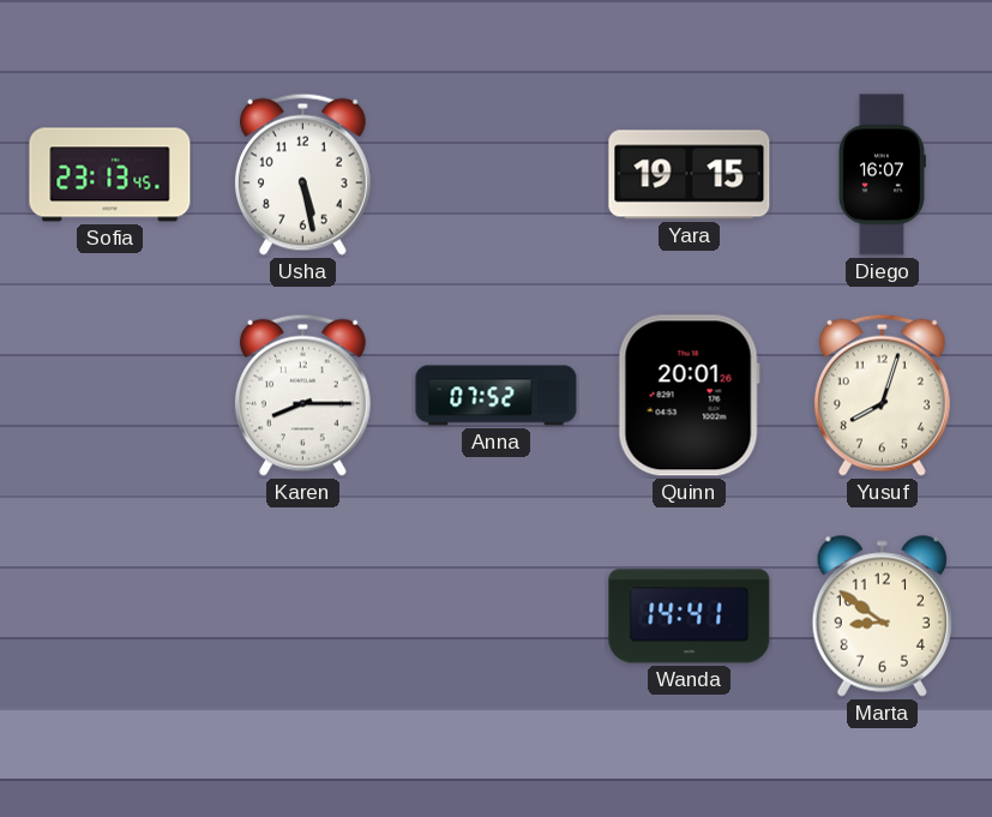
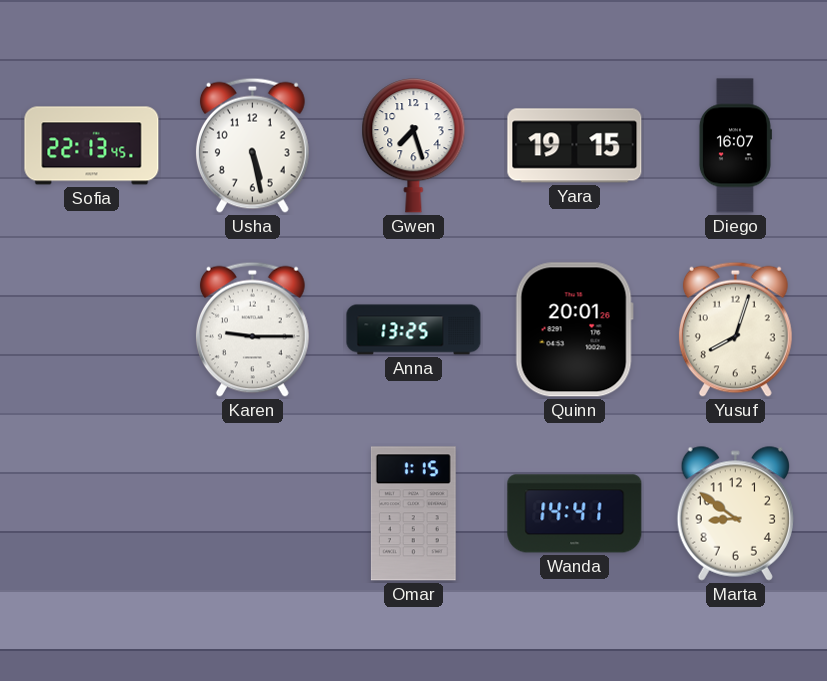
Sofia: 23:13 -> 22:13
Gwen: none -> 7:27
Karen: 8:15 -> 9:15
Anna: 07:52 -> 13:25
Omar: none -> 1:15
